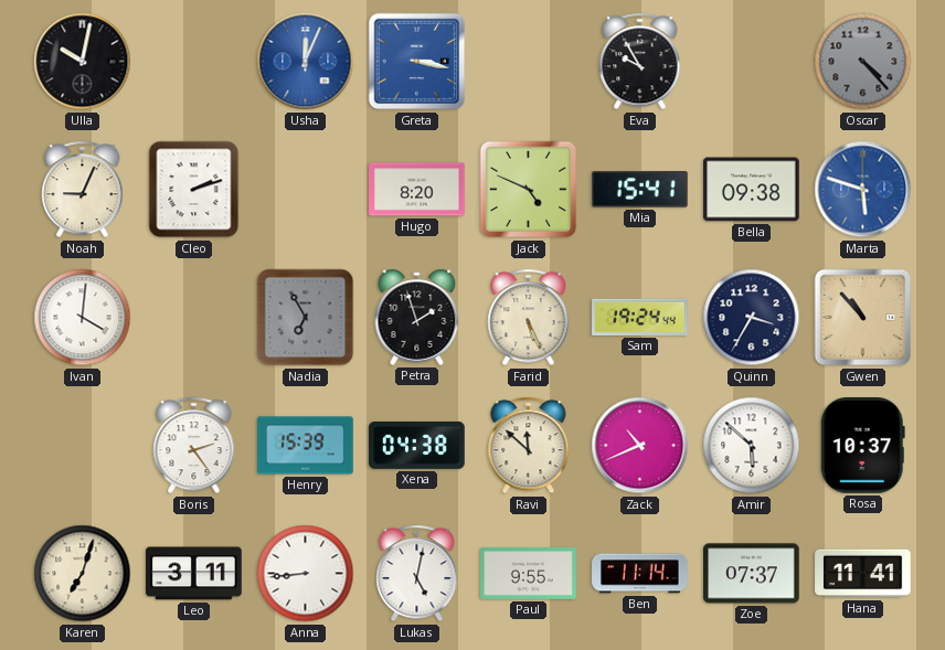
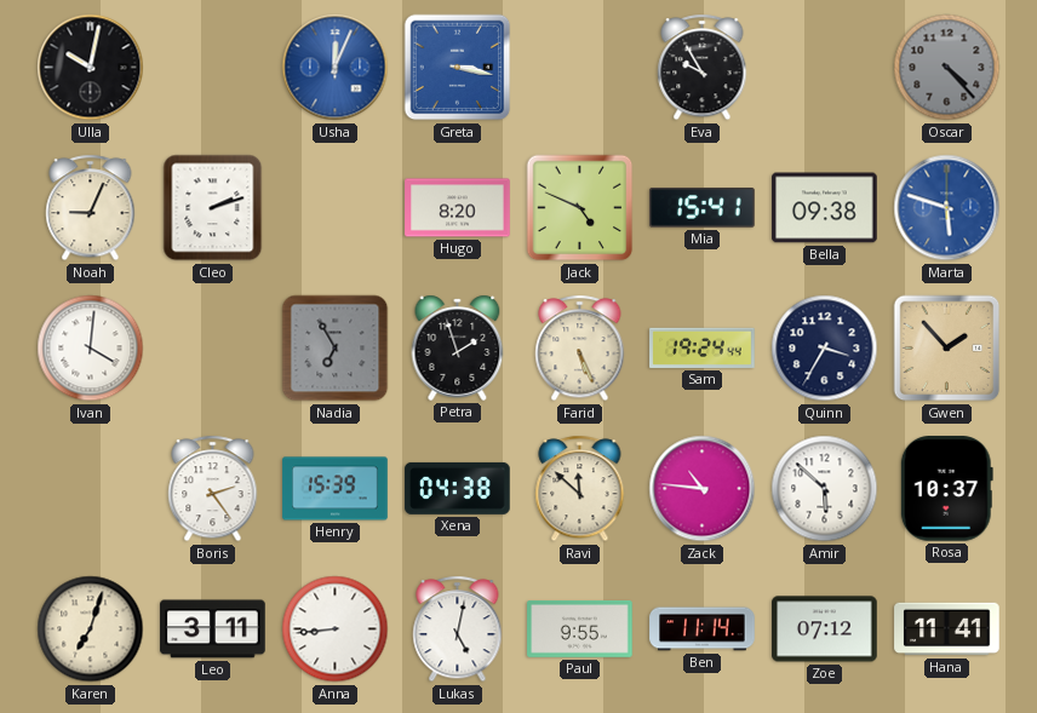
Gwen: 10:53 -> 1:53
Zack: 10:41 -> 10:46
Zoe: 07:37 -> 07:12
